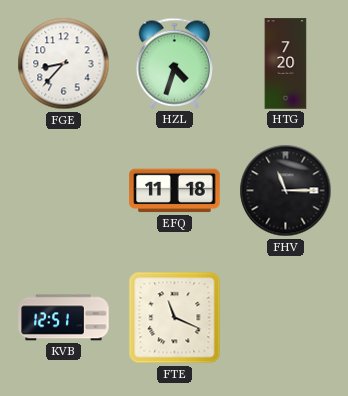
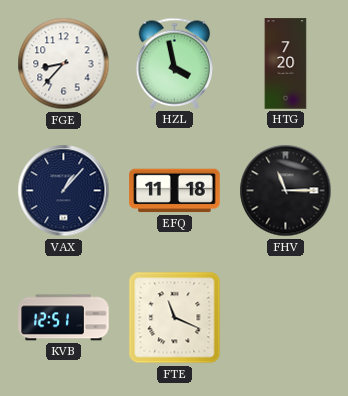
HZL: 4:33 -> 3:58
VAX: none -> 1:07
